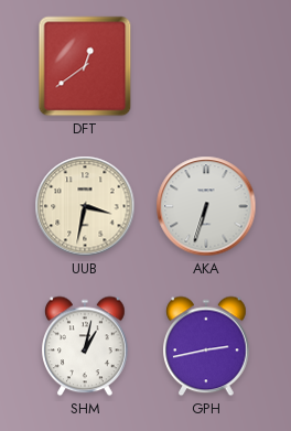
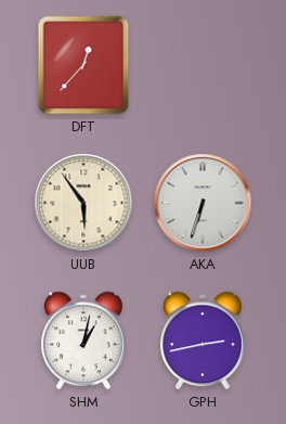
DFT: 12:39 -> 12:37
UUB: 3:32 -> 5:54
